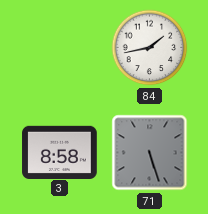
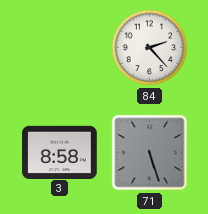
84: 1:43 -> 2:23
